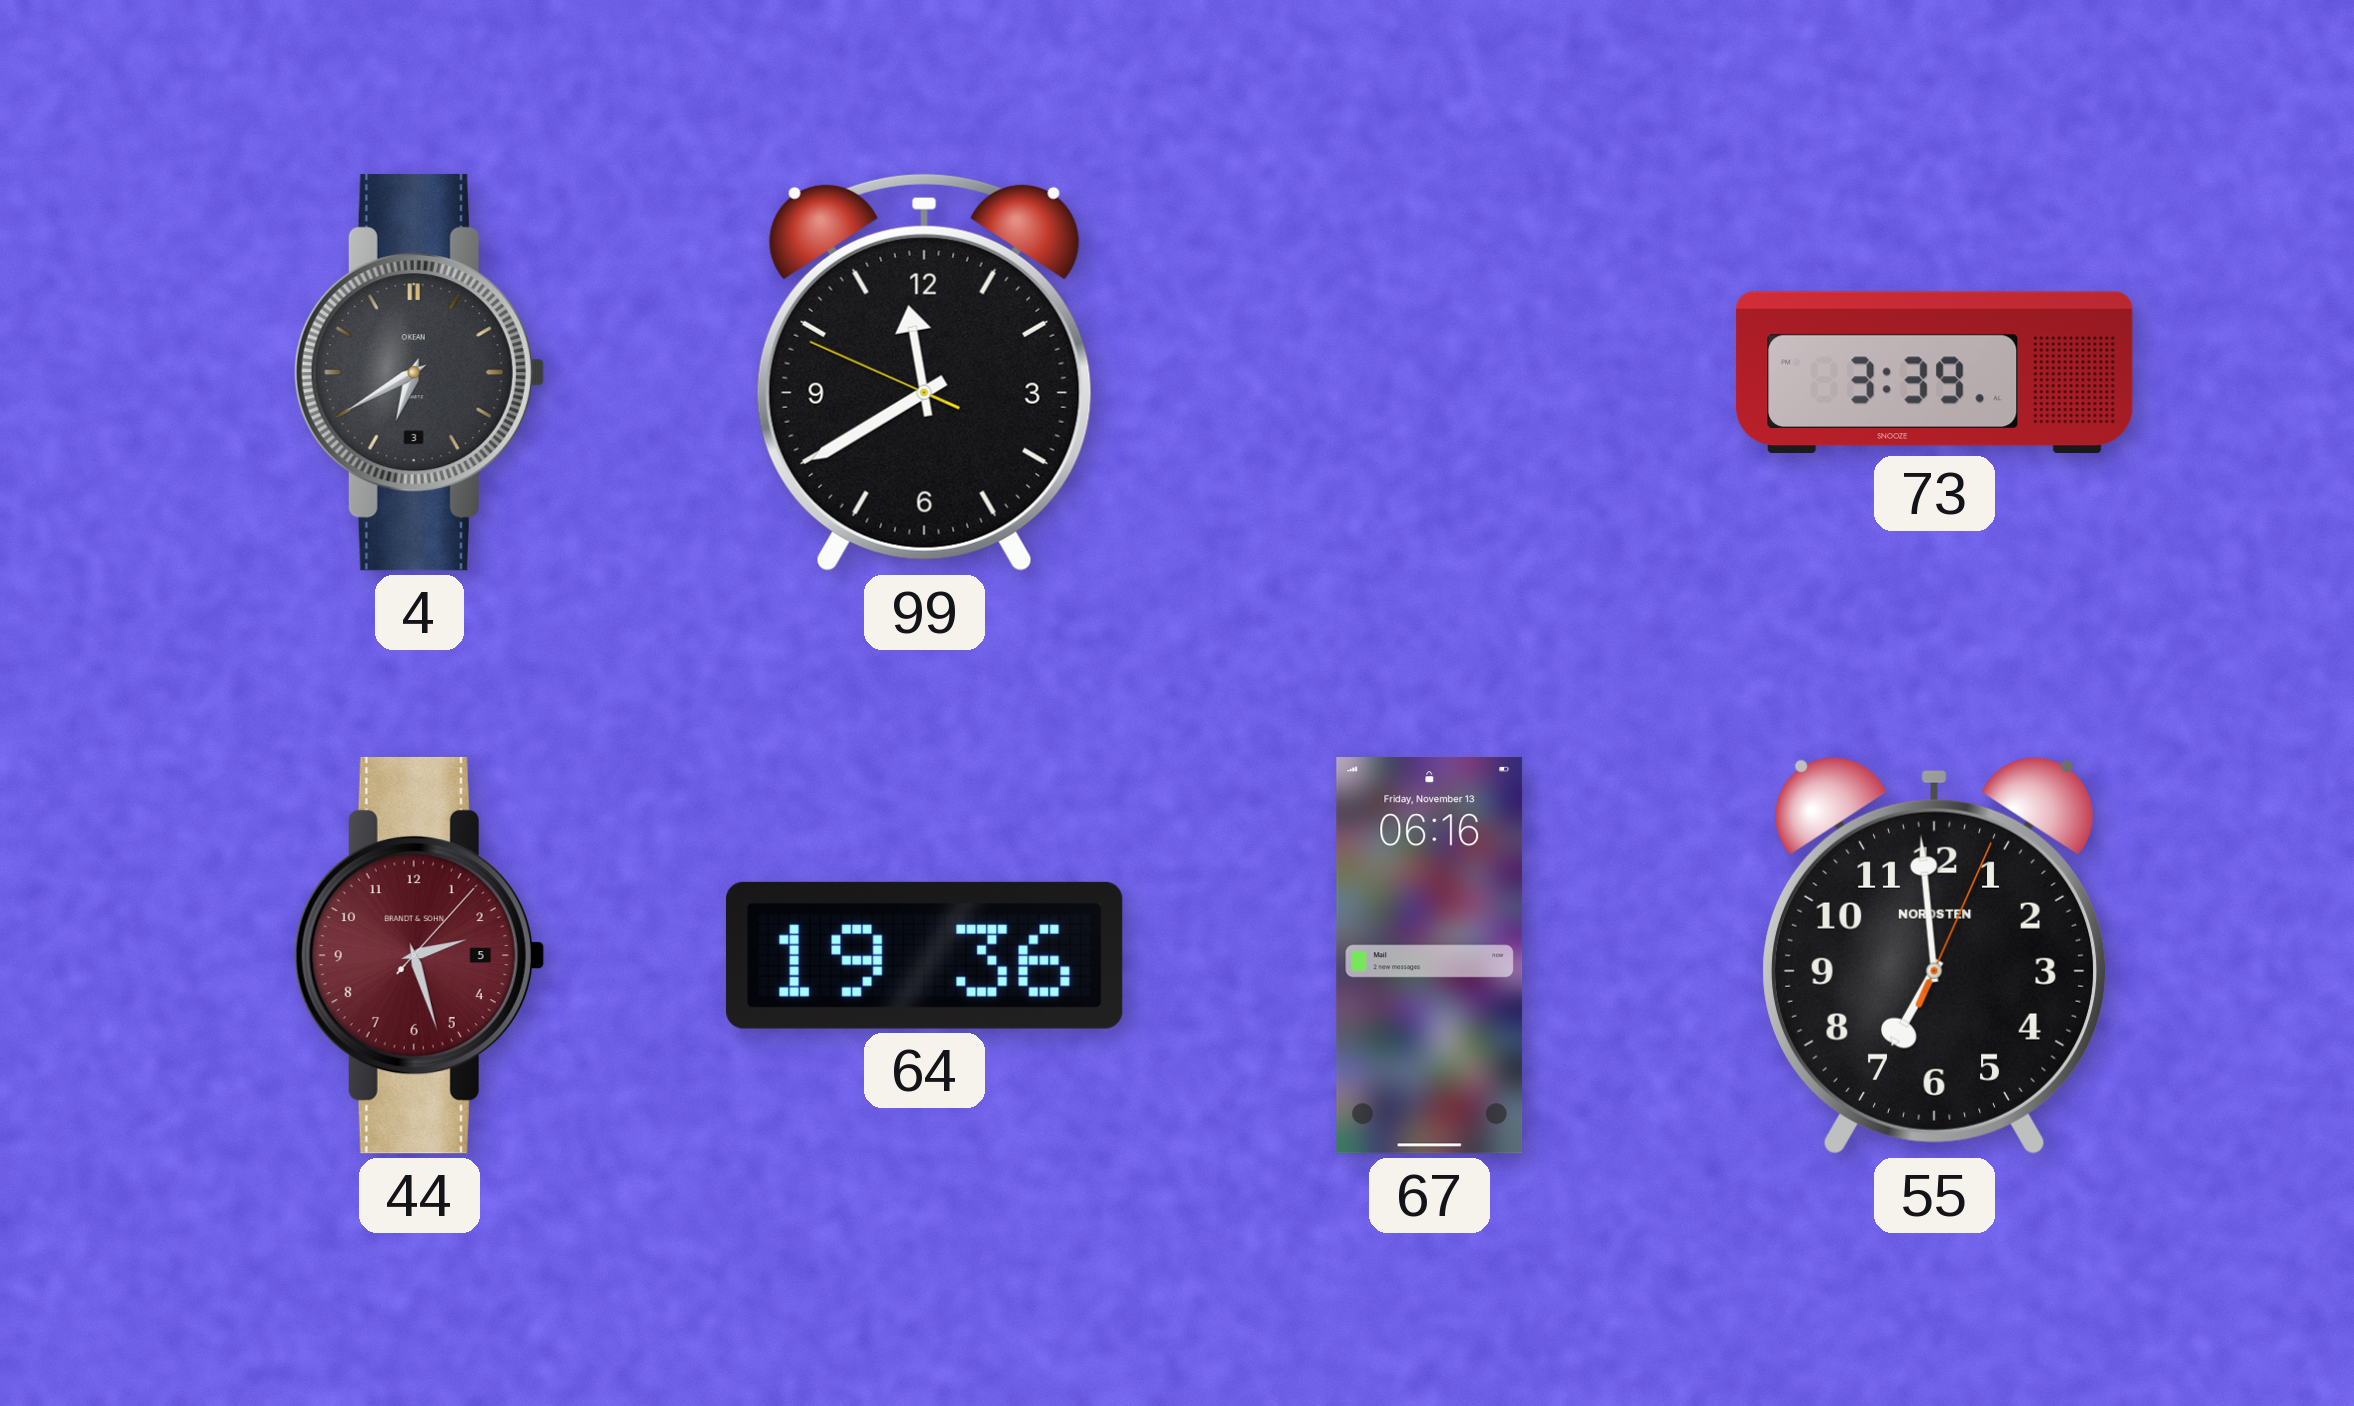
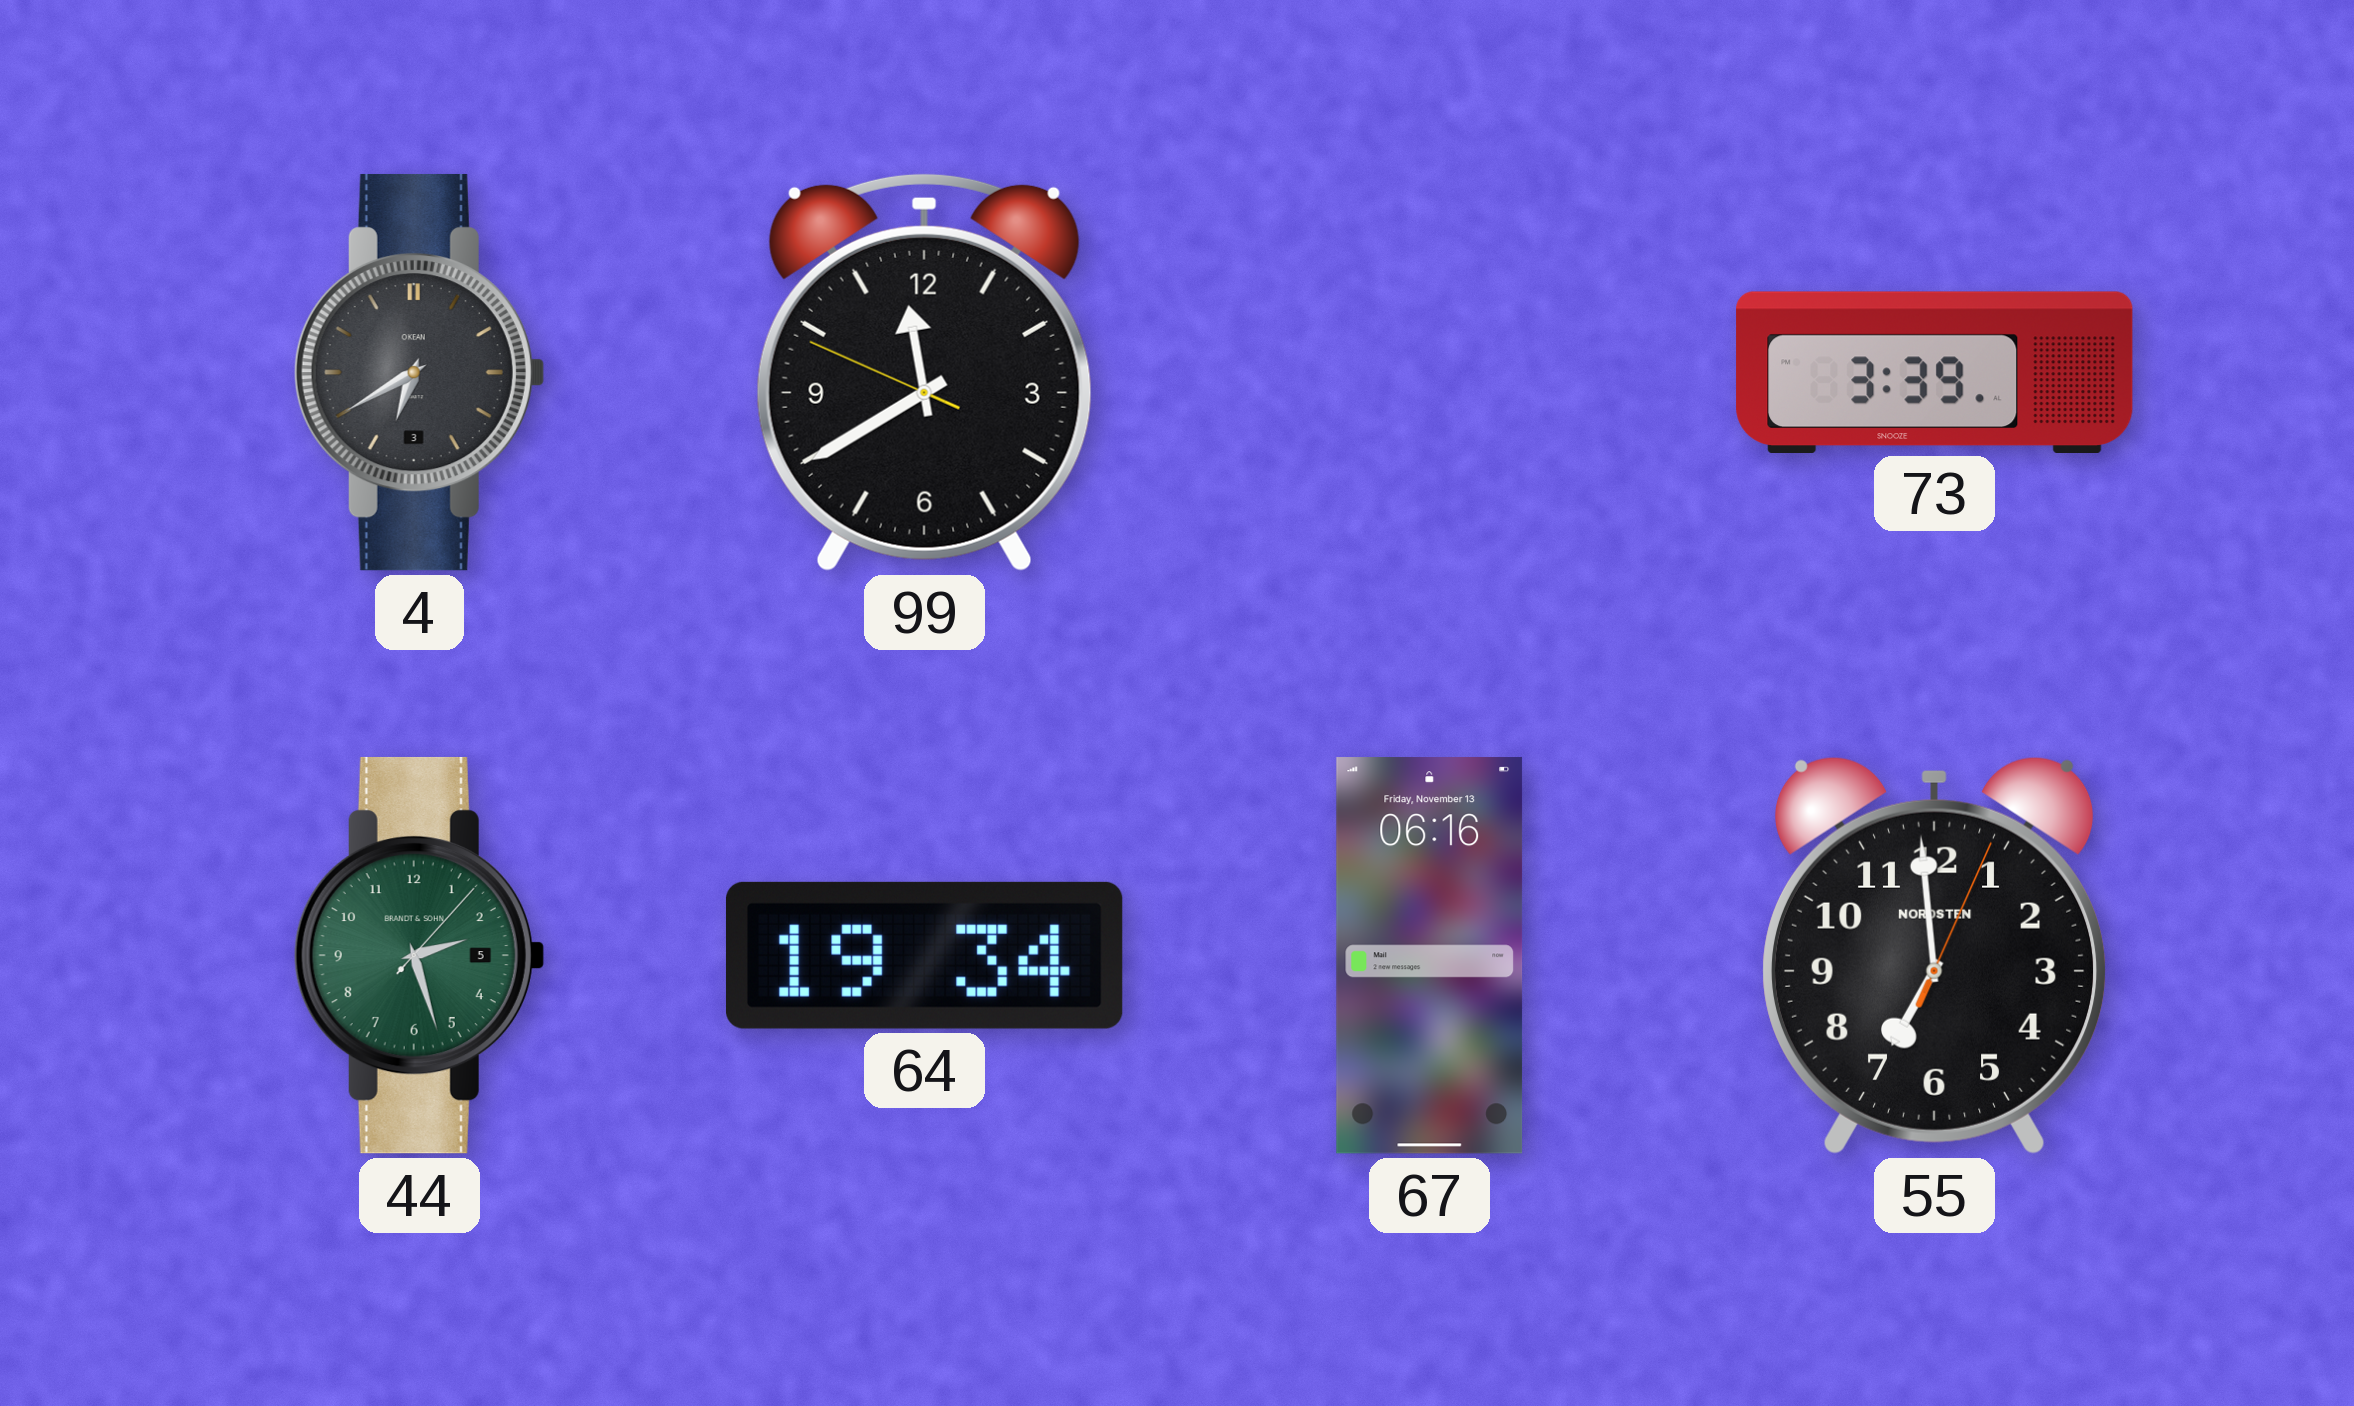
44 dial: burgundy -> green
64: 19:36 -> 19:34
